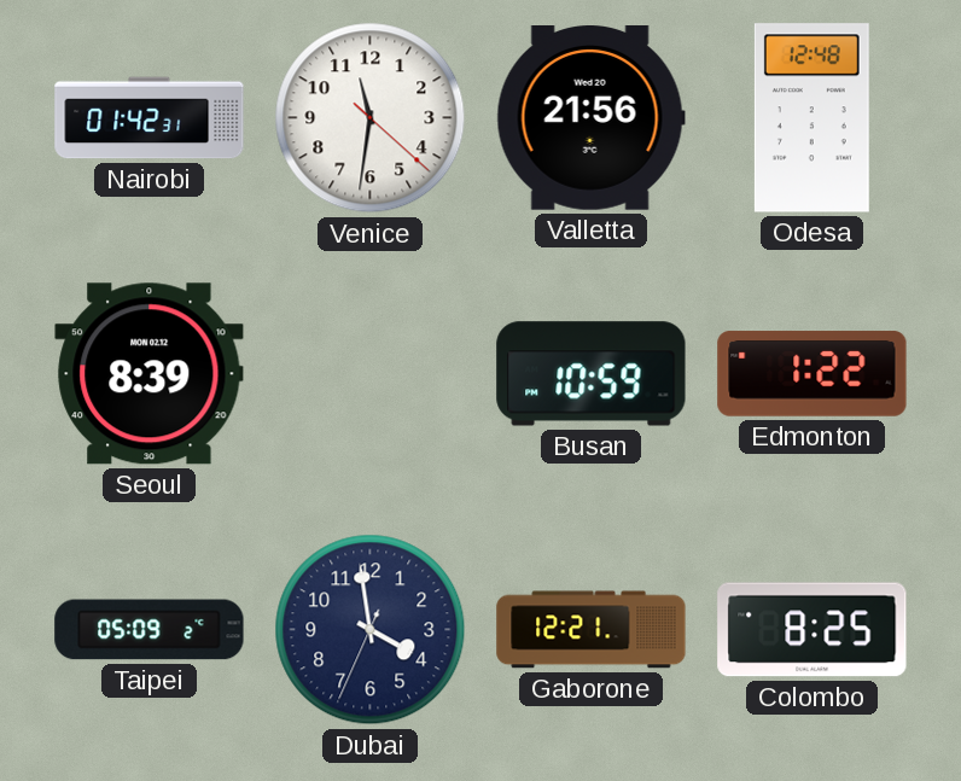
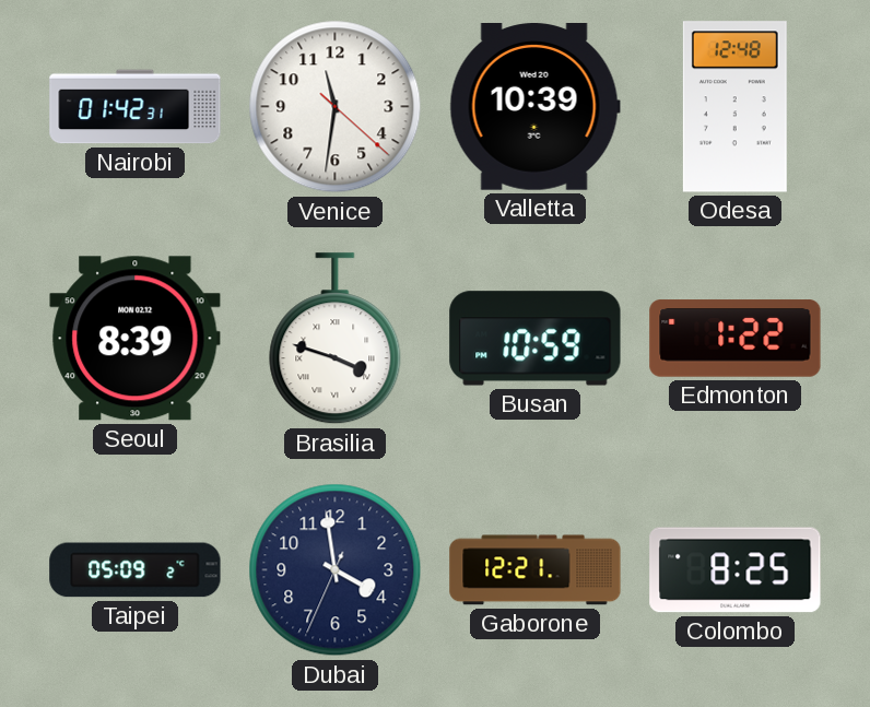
Valletta: 21:56 -> 10:39
Brasilia: none -> 3:48
